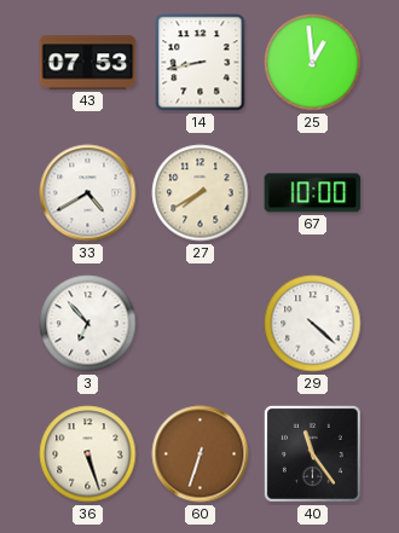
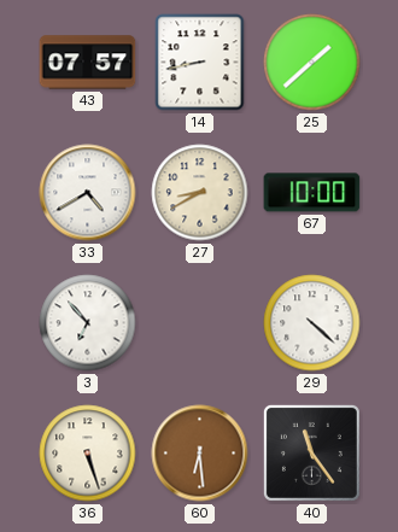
43: 07:53 -> 07:57
25: 12:59 -> 1:38
27: 7:40 -> 8:40
60: 6:33 -> 6:29
